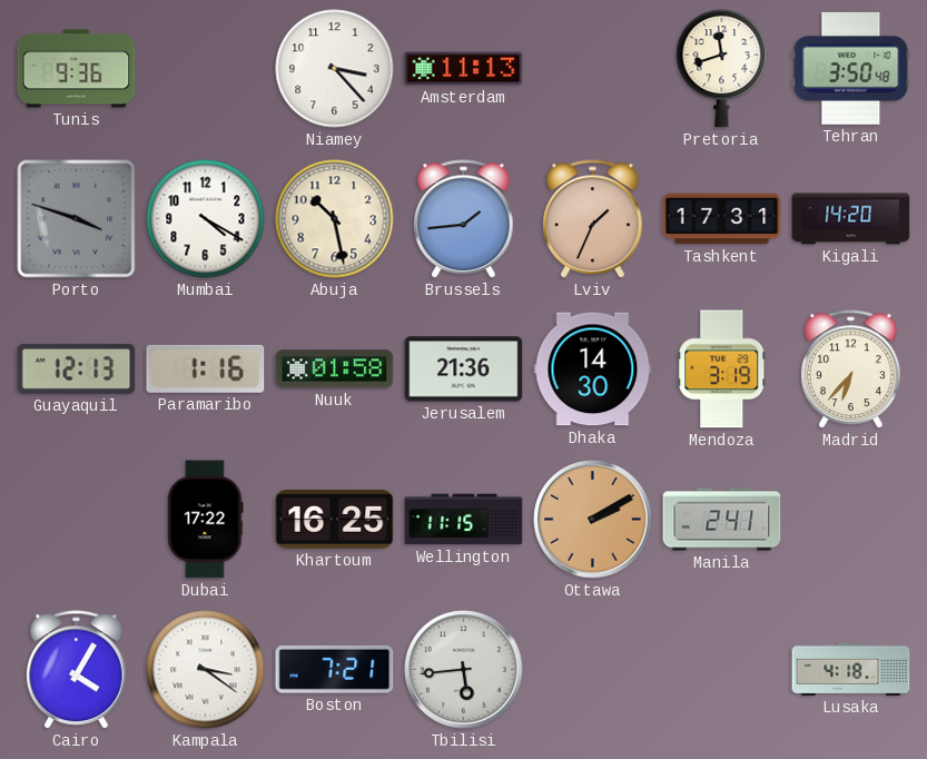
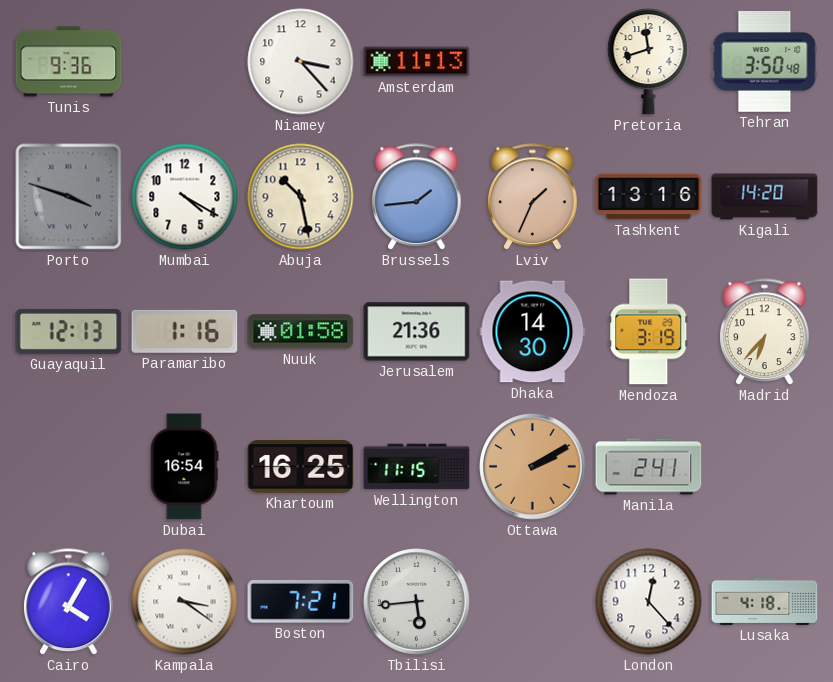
Tashkent: 17:31 -> 13:16
Dubai: 17:22 -> 16:54
London: none -> 12:23
